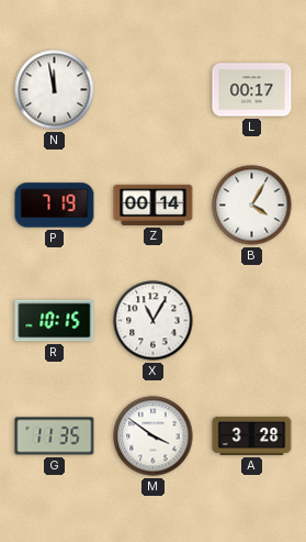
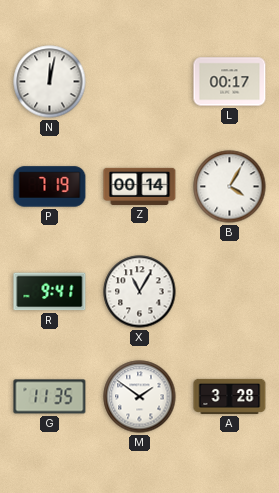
N: 11:58 -> 12:02
R: 10:15 -> 9:41
M: 3:51 -> 1:51
